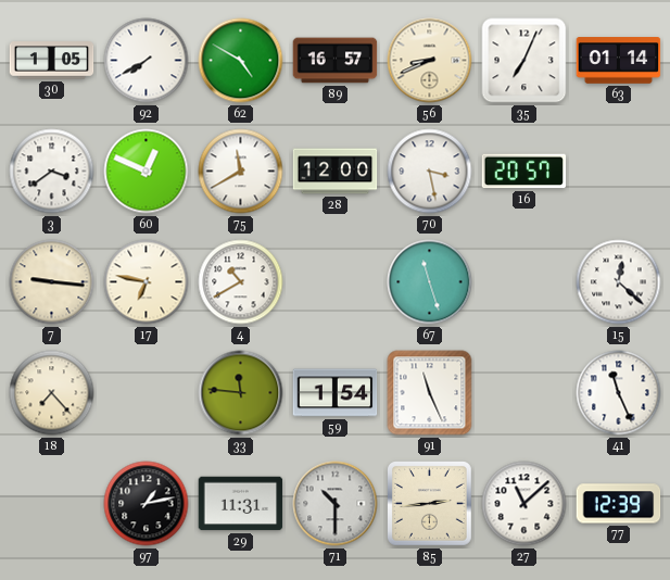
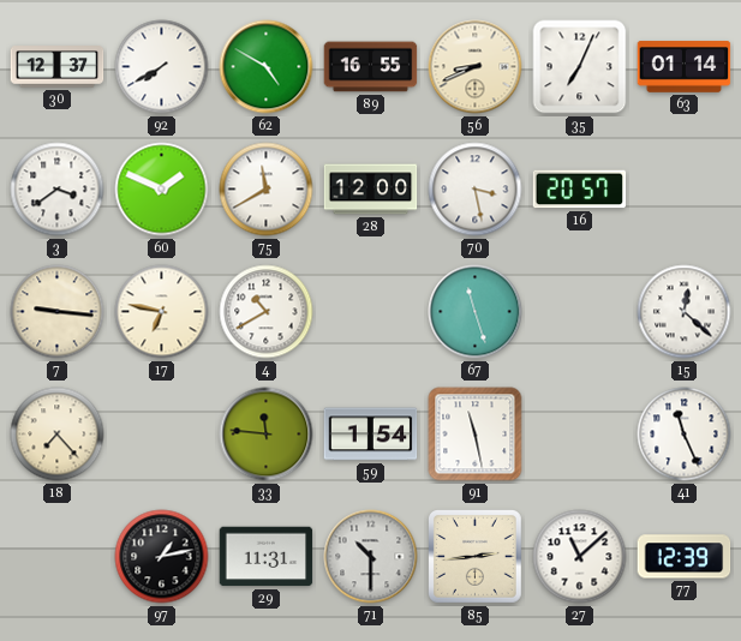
30: 1:05 -> 12:37
89: 16:57 -> 16:55
60: 12:49 -> 1:49
91: 11:26 -> 11:28
